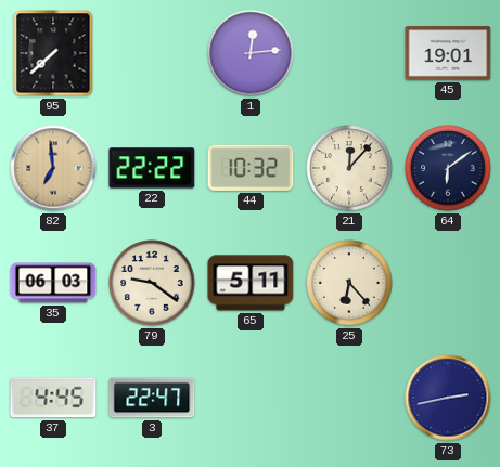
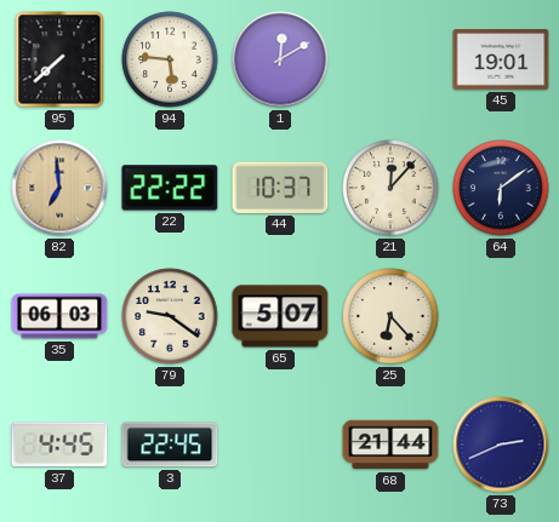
94: none -> 5:46
1: 12:14 -> 12:10
44: 10:32 -> 10:37
65: 5:11 -> 5:07
3: 22:47 -> 22:45
68: none -> 21:44
73: 2:43 -> 2:41
